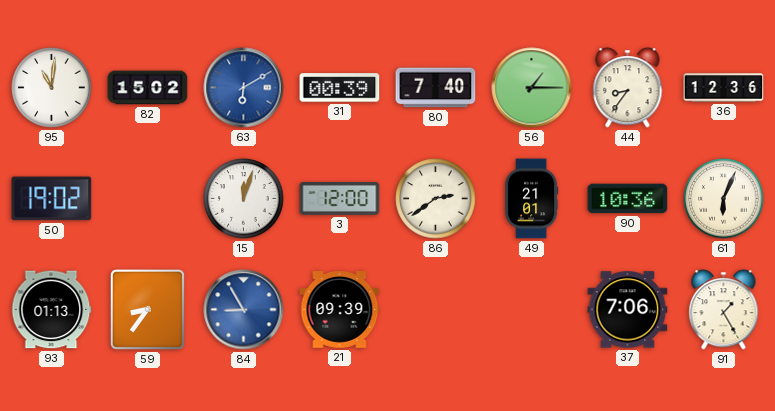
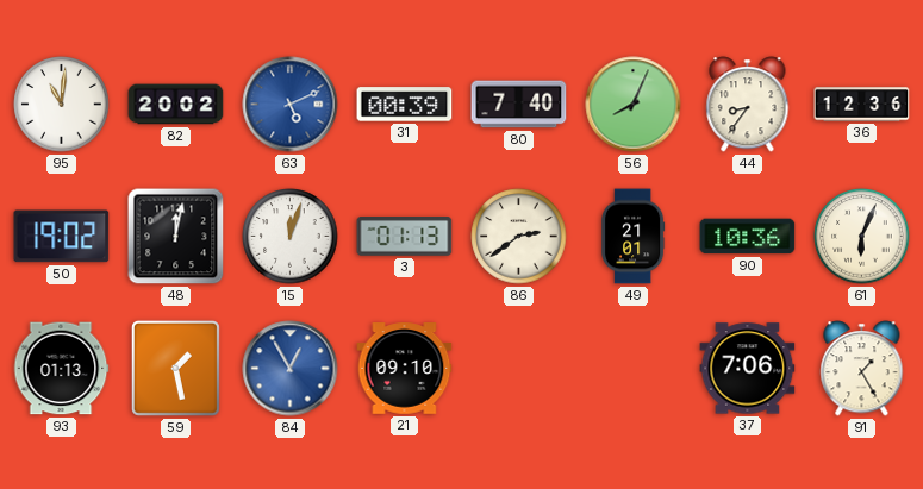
82: 15:02 -> 20:02
63: 6:10 -> 5:11
56: 1:15 -> 8:04
48: none -> 12:02
3: 12:00 -> 01:13
59: 8:36 -> 1:28
84: 8:55 -> 12:55
21: 09:39 -> 09:10
